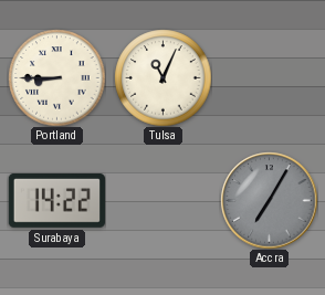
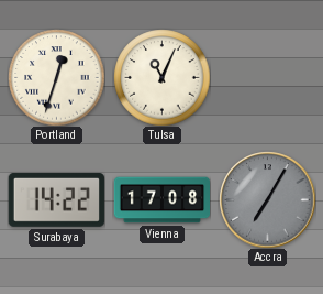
Portland: 8:45 -> 12:33
Vienna: none -> 17:08
